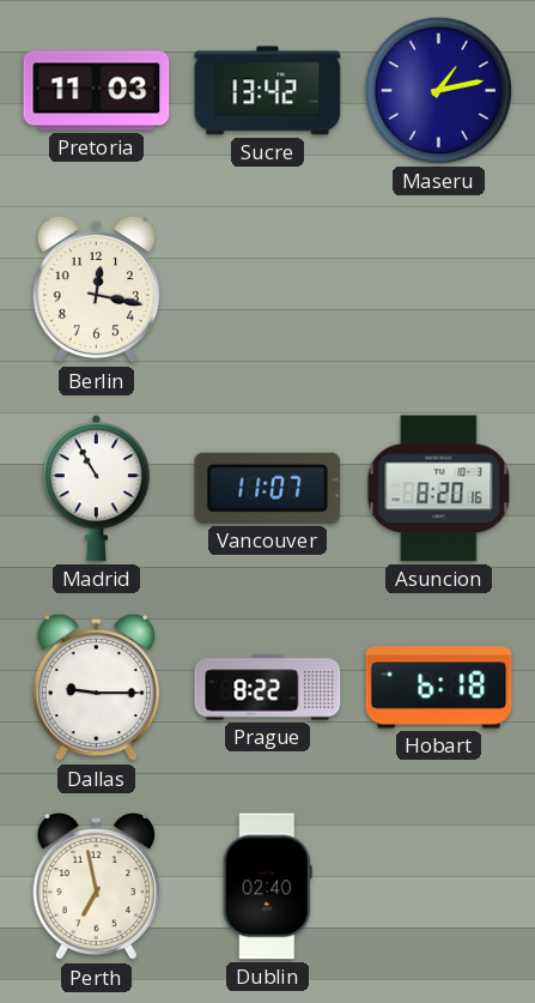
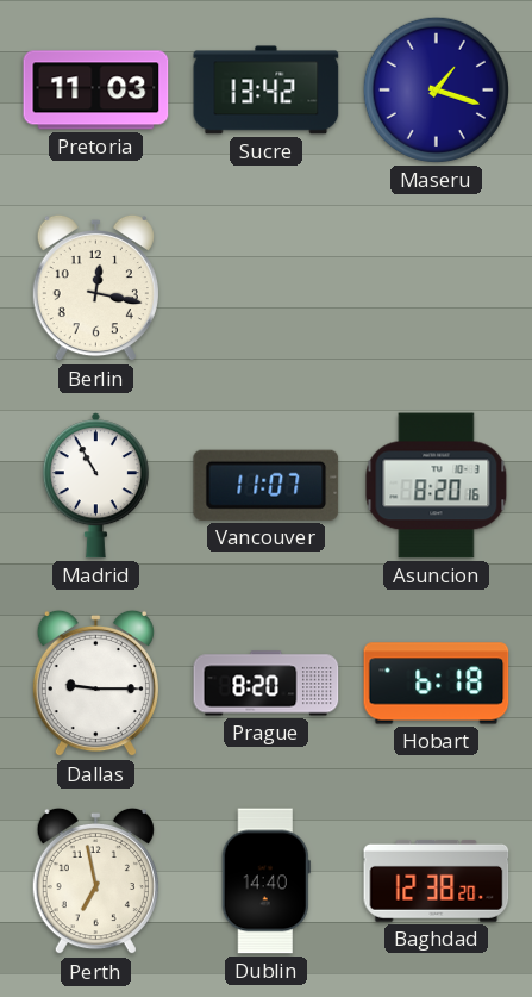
Maseru: 1:13 -> 1:18
Prague: 8:22 -> 8:20
Dublin: 02:40 -> 14:40
Baghdad: none -> 12:38
